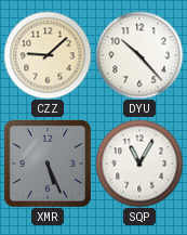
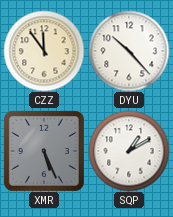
CZZ: 9:08 -> 11:54
SQP: 11:05 -> 1:10
